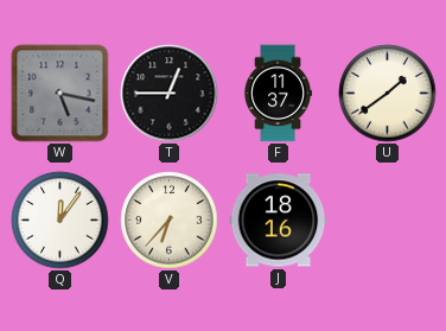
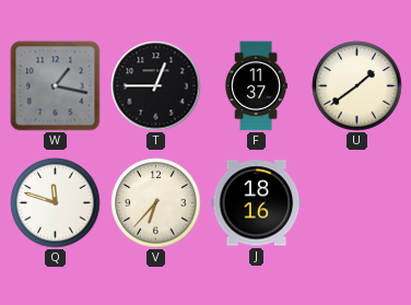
W: 5:17 -> 1:17
Q: 12:06 -> 11:48
